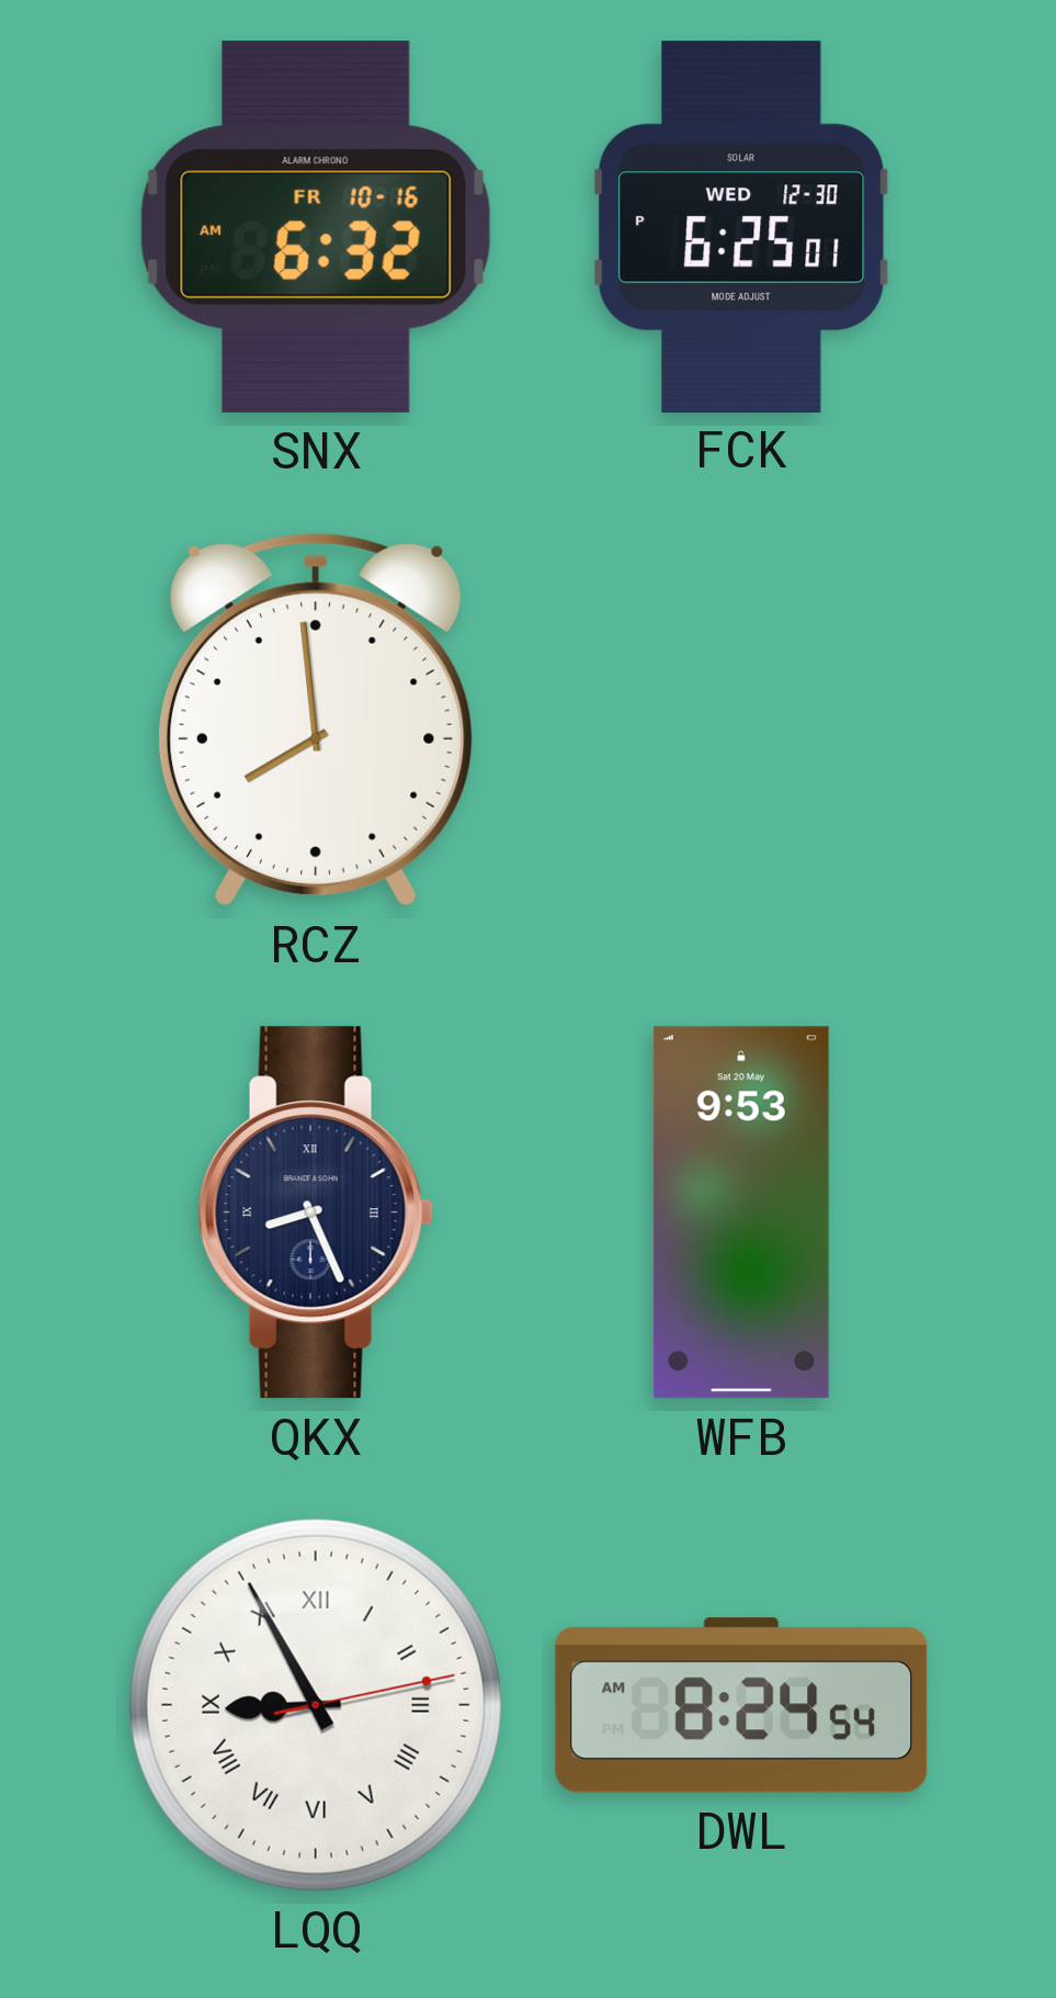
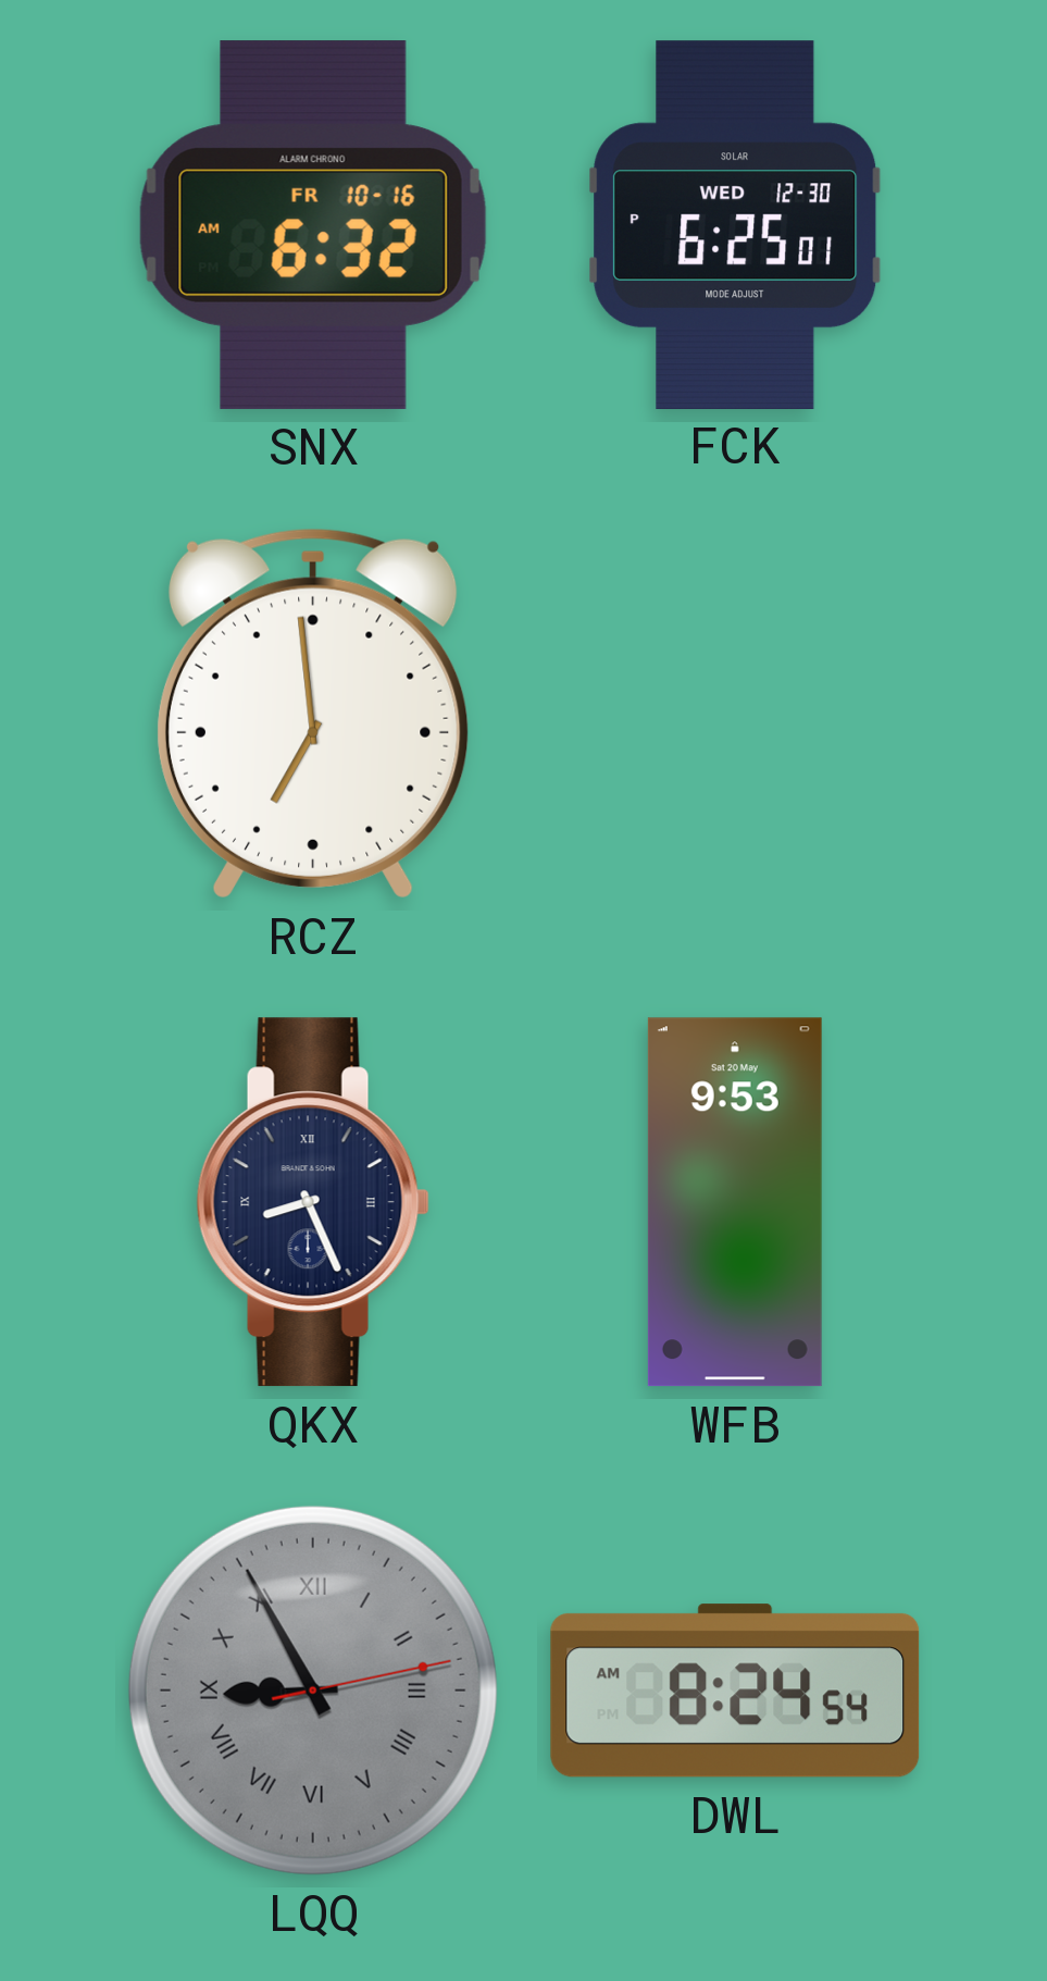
RCZ: 7:59 -> 6:59
LQQ dial: white -> grey
